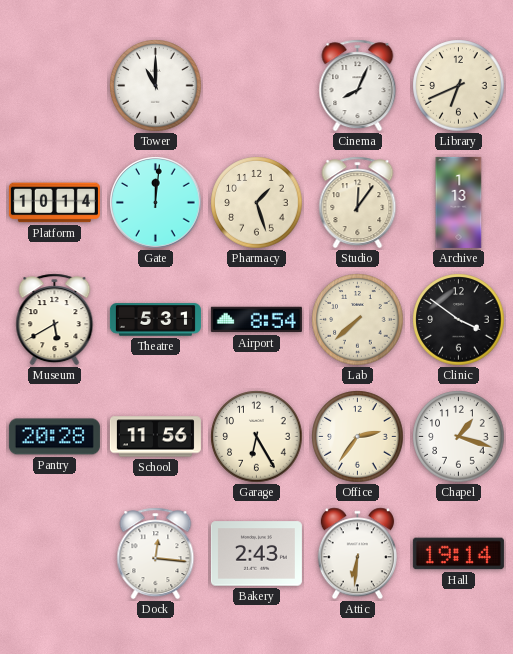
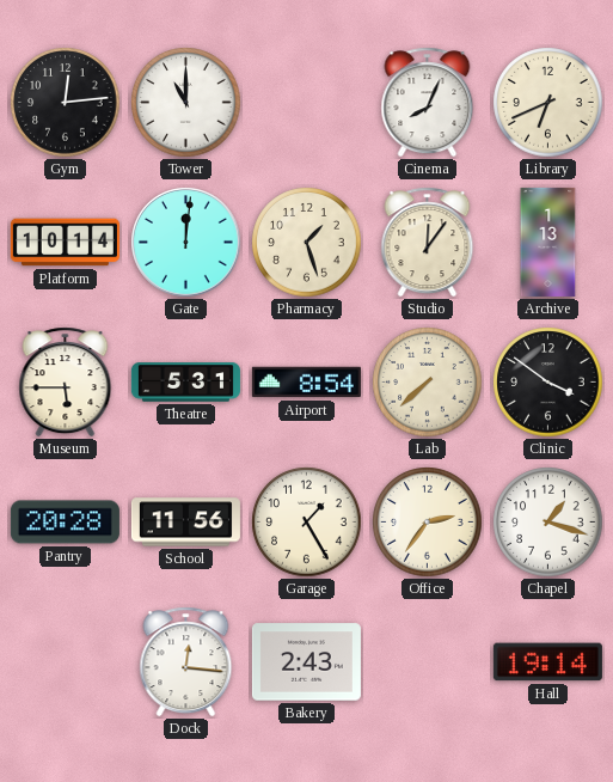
Gym: none -> 12:14
Museum: 5:40 -> 5:45
Garage: 6:25 -> 1:25
Attic: 6:31 -> none
